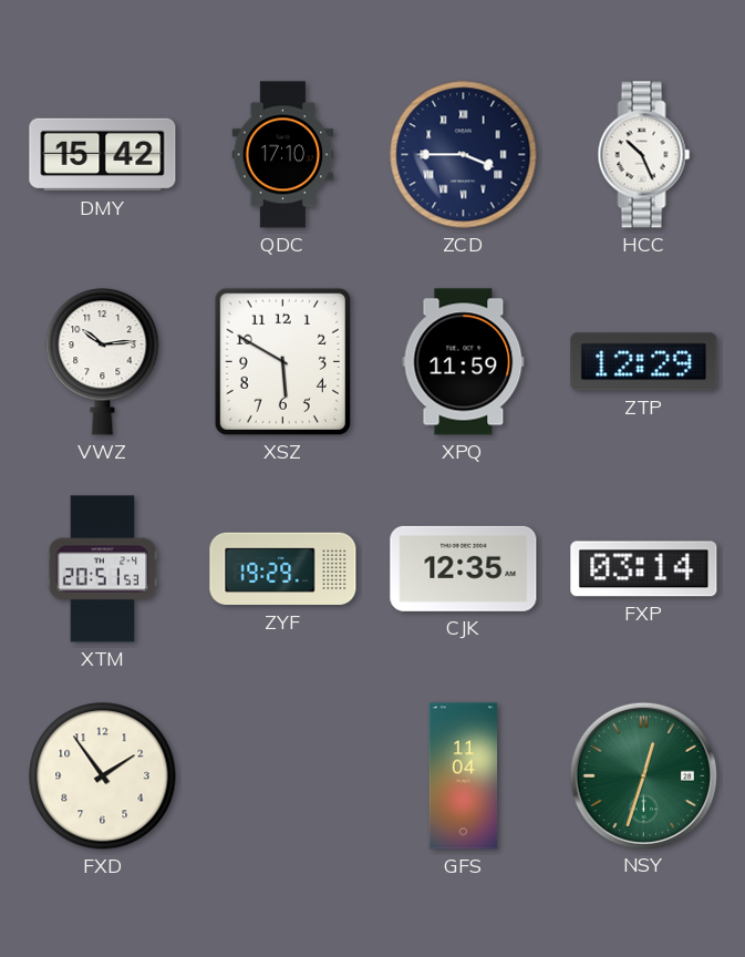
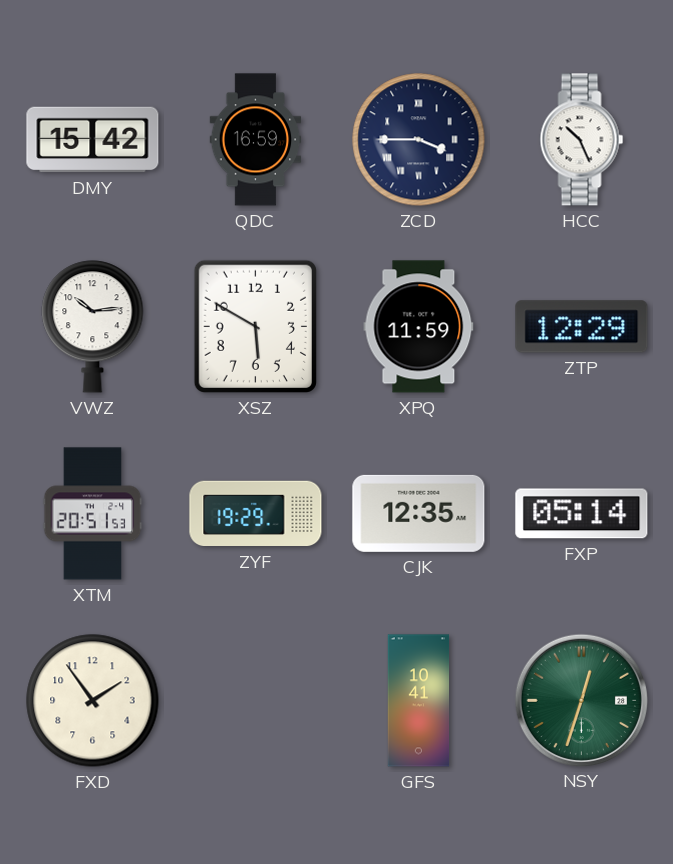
QDC: 17:10 -> 16:59
FXP: 03:14 -> 05:14
GFS: 11:04 -> 10:41
